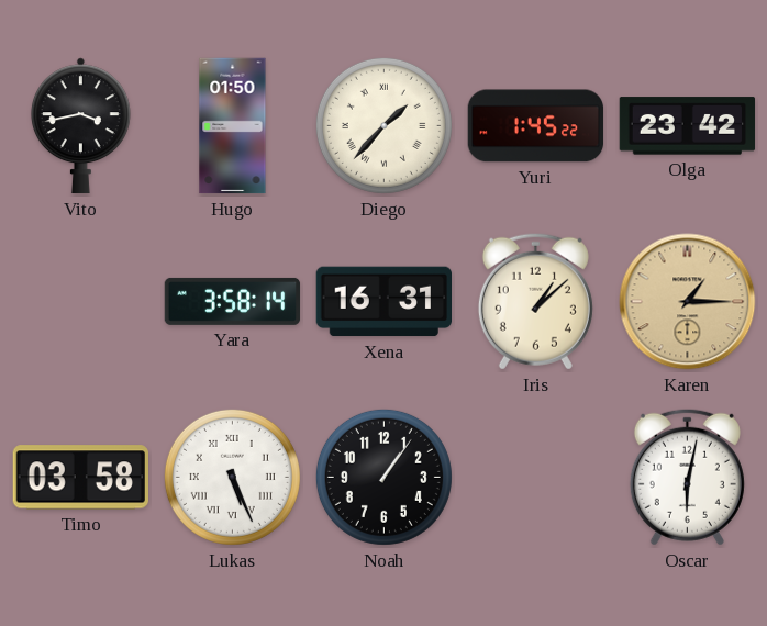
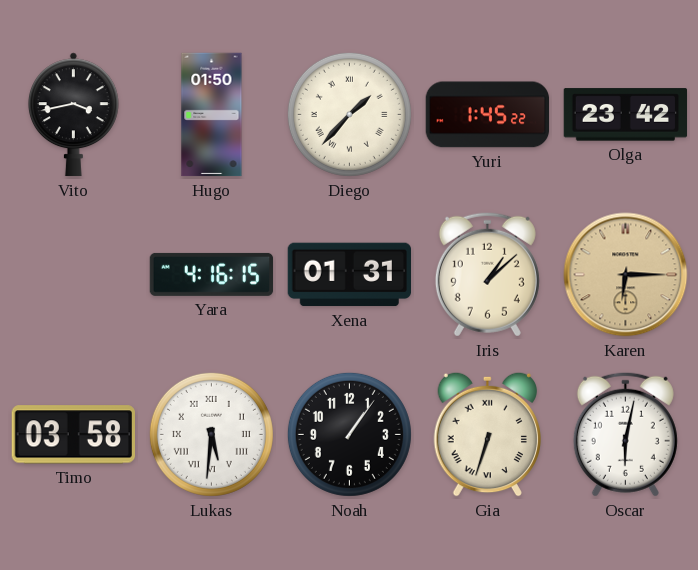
Yara: 3:58 -> 4:16
Xena: 16:31 -> 01:31
Karen: 1:15 -> 6:15
Lukas: 5:26 -> 5:31
Gia: none -> 6:33
